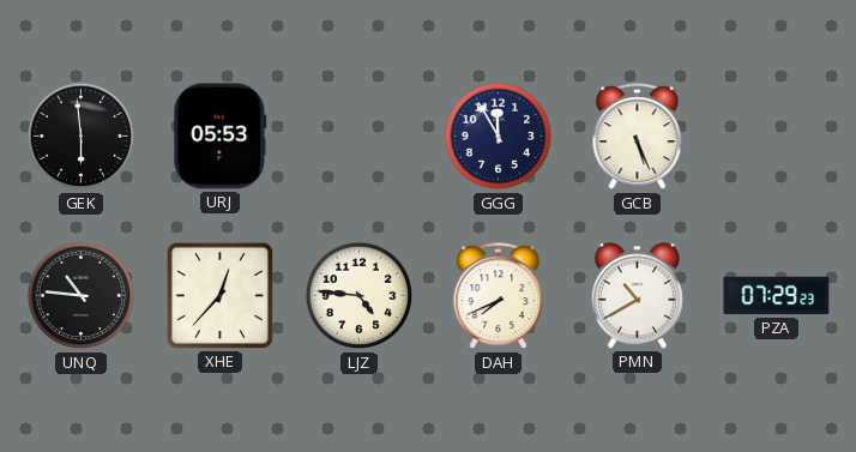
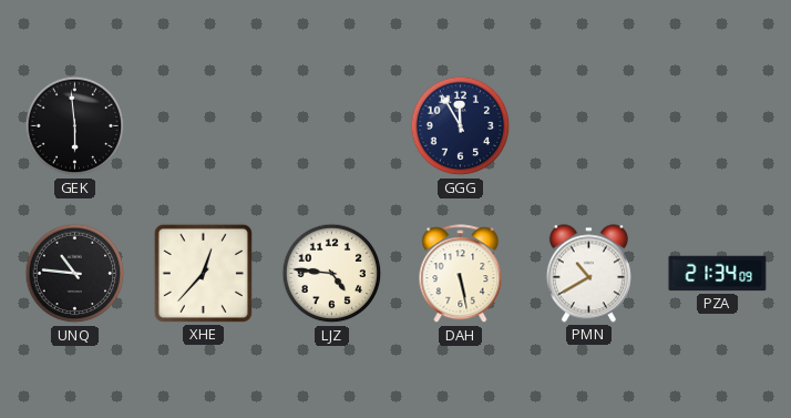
URJ: 05:53 -> none
GCB: 5:26 -> none
DAH: 7:41 -> 5:28
PZA: 07:29 -> 21:34
